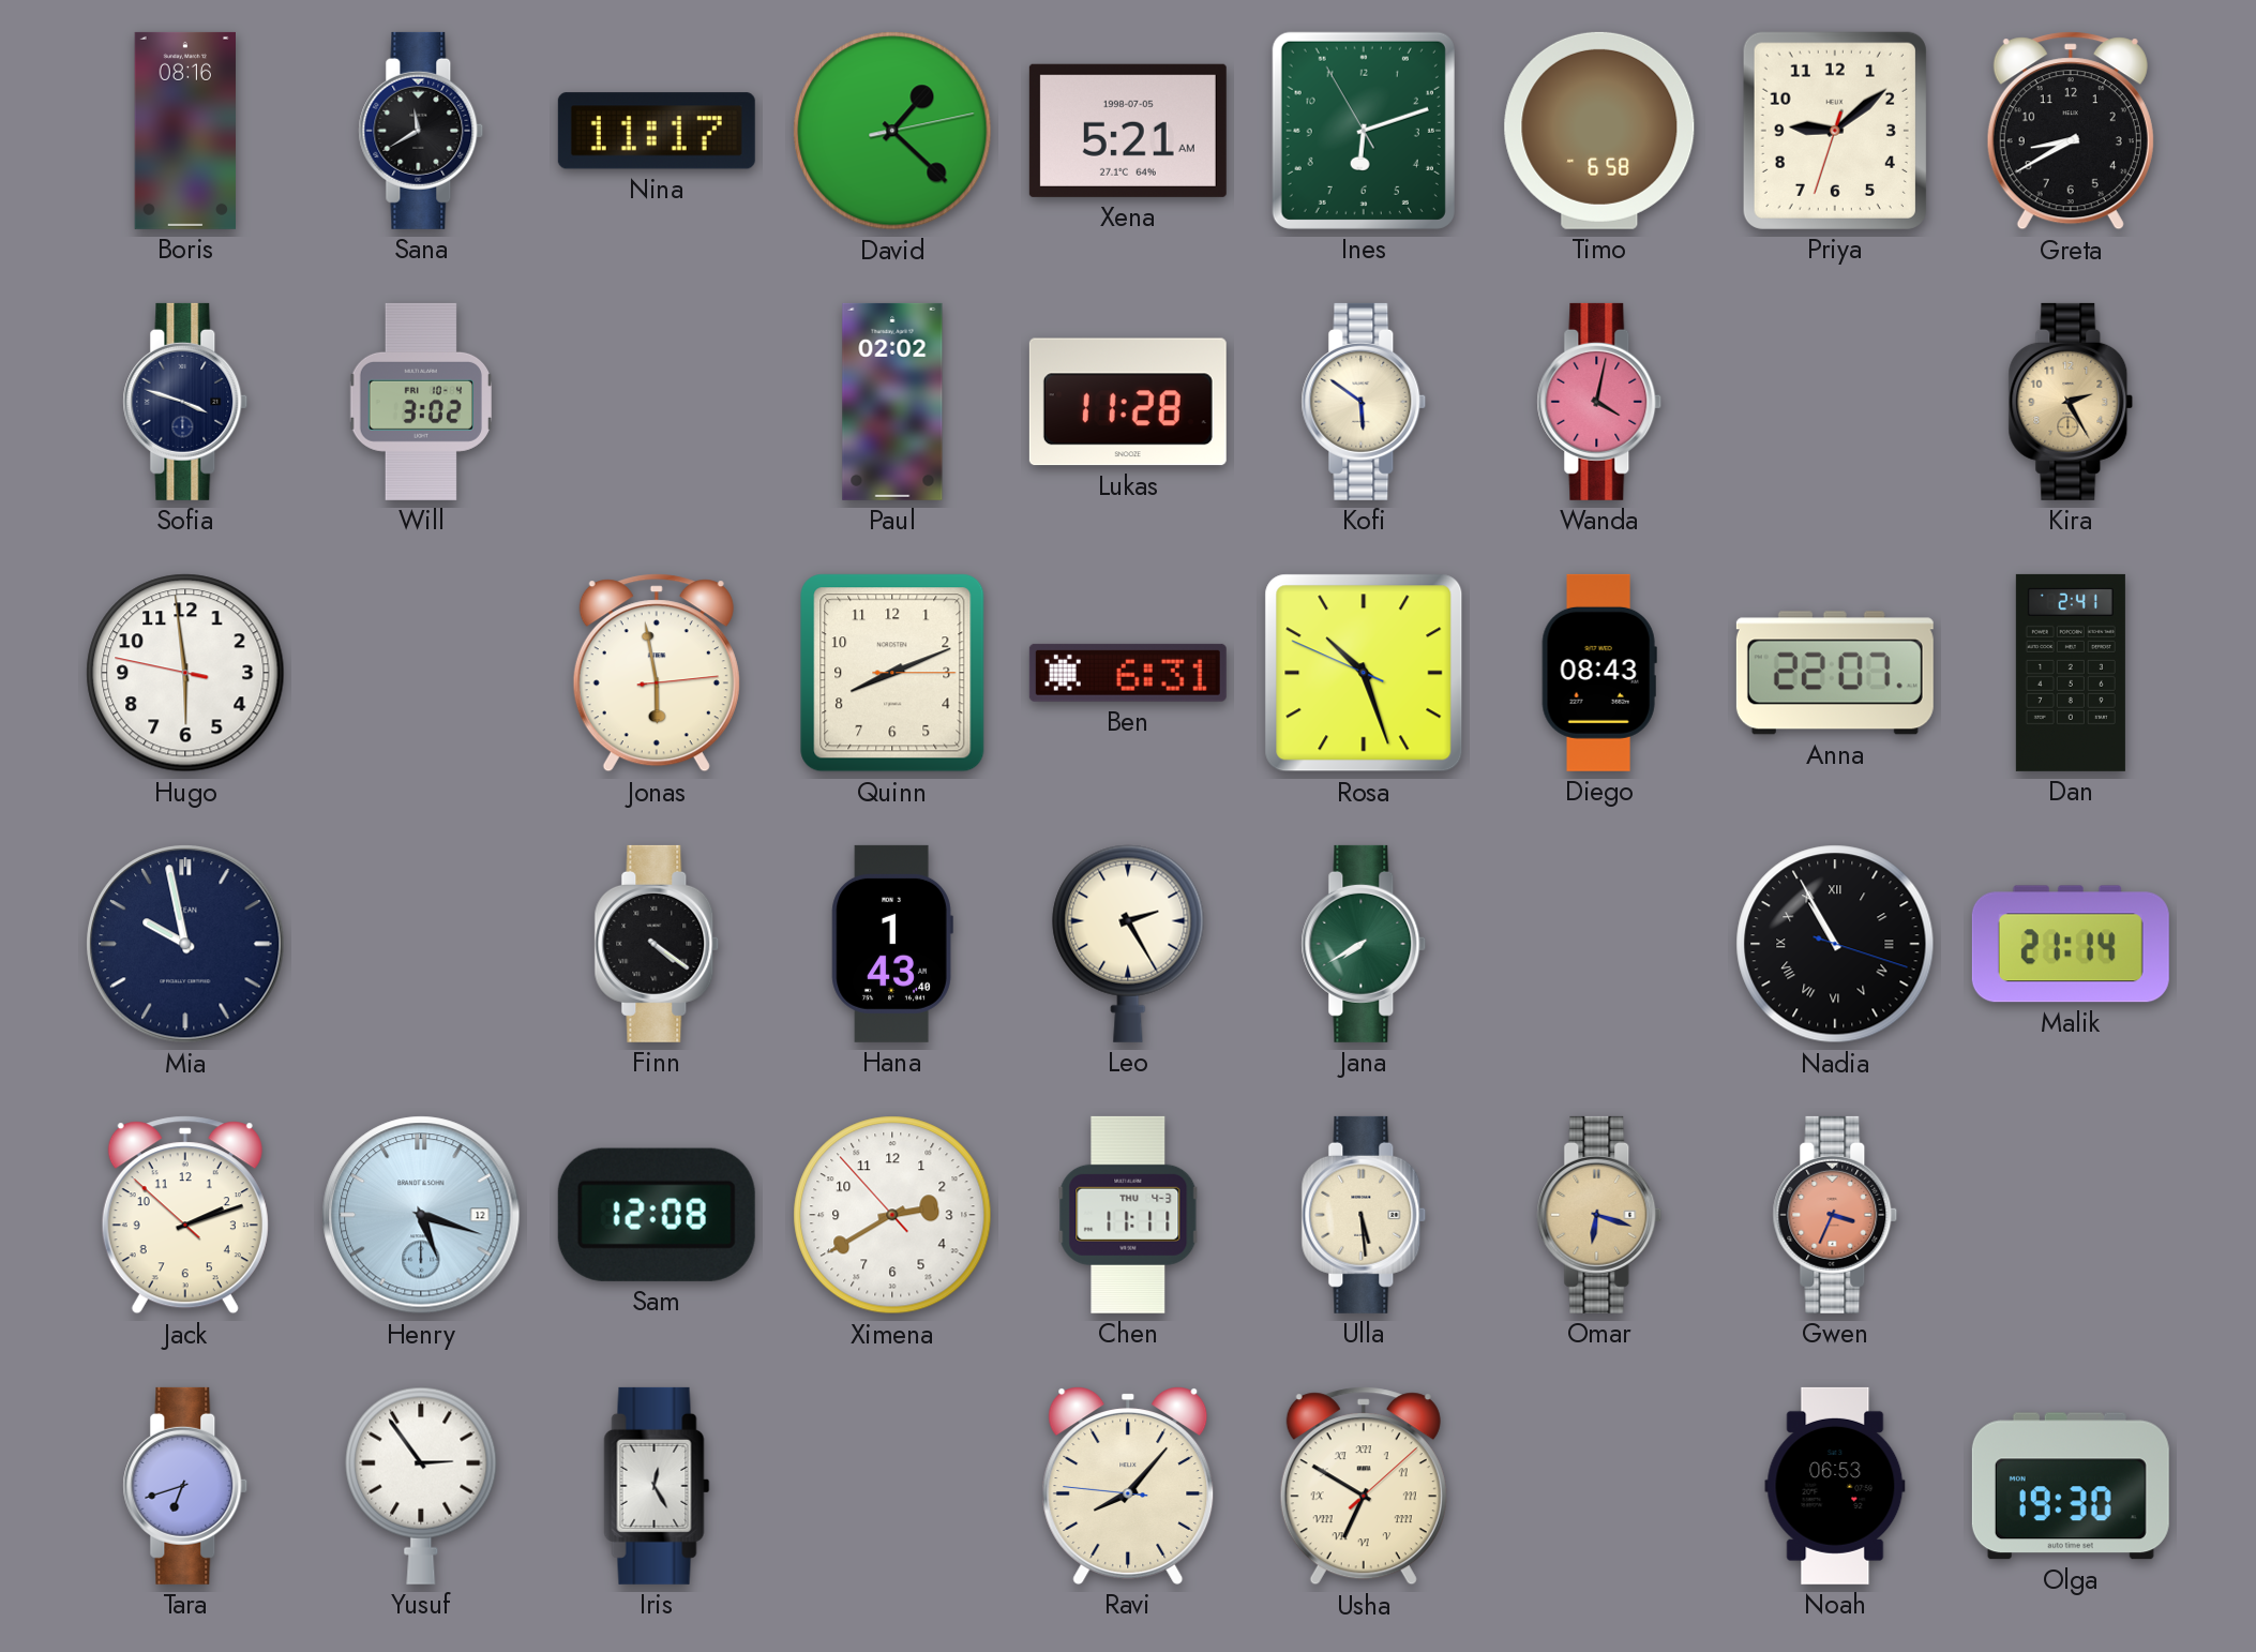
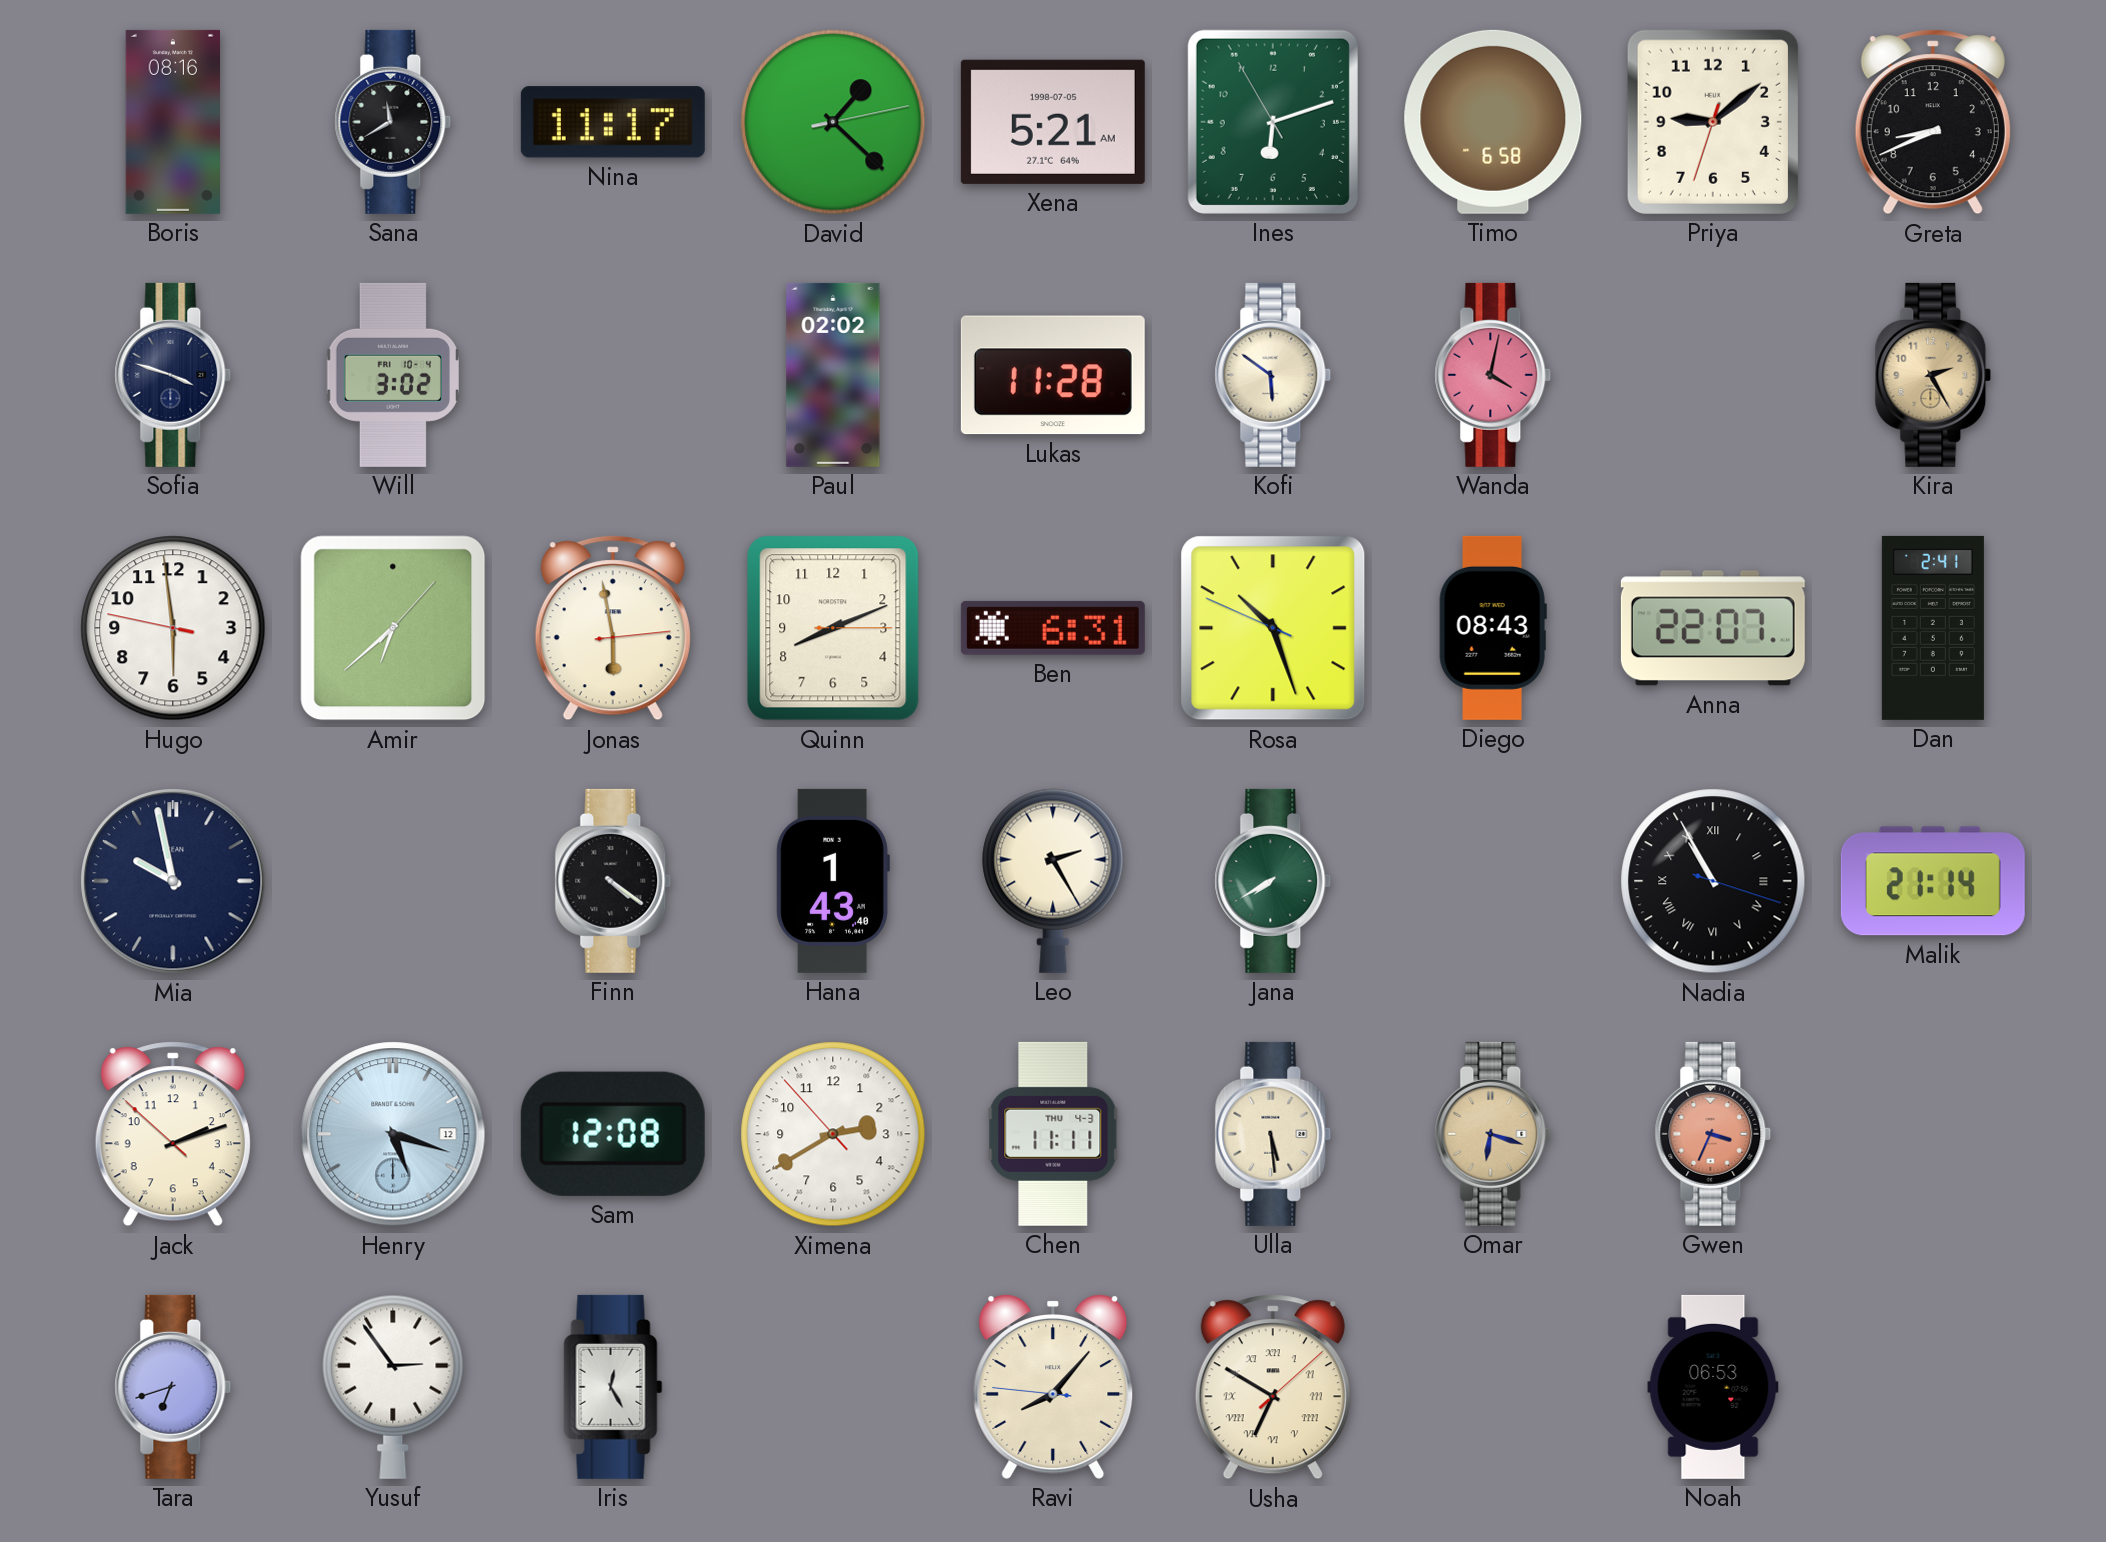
Greta: 8:40 -> 8:41
Amir: none -> 6:38
Olga: 19:30 -> none
